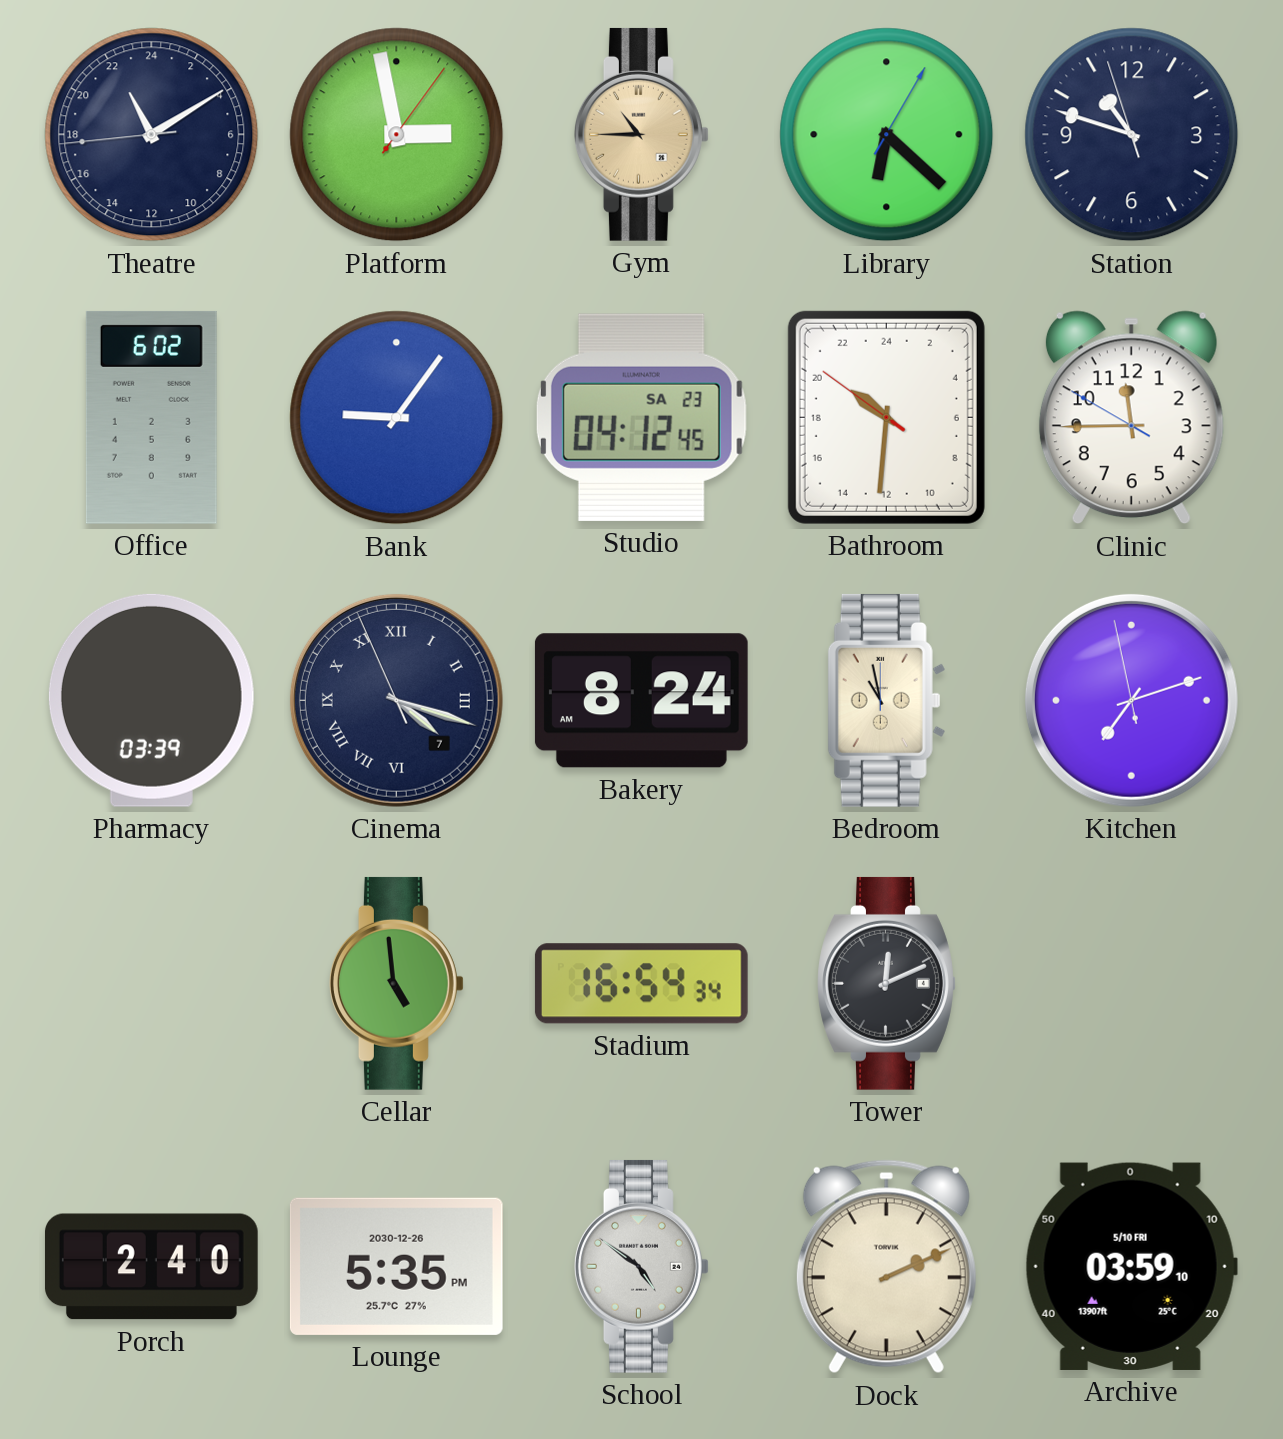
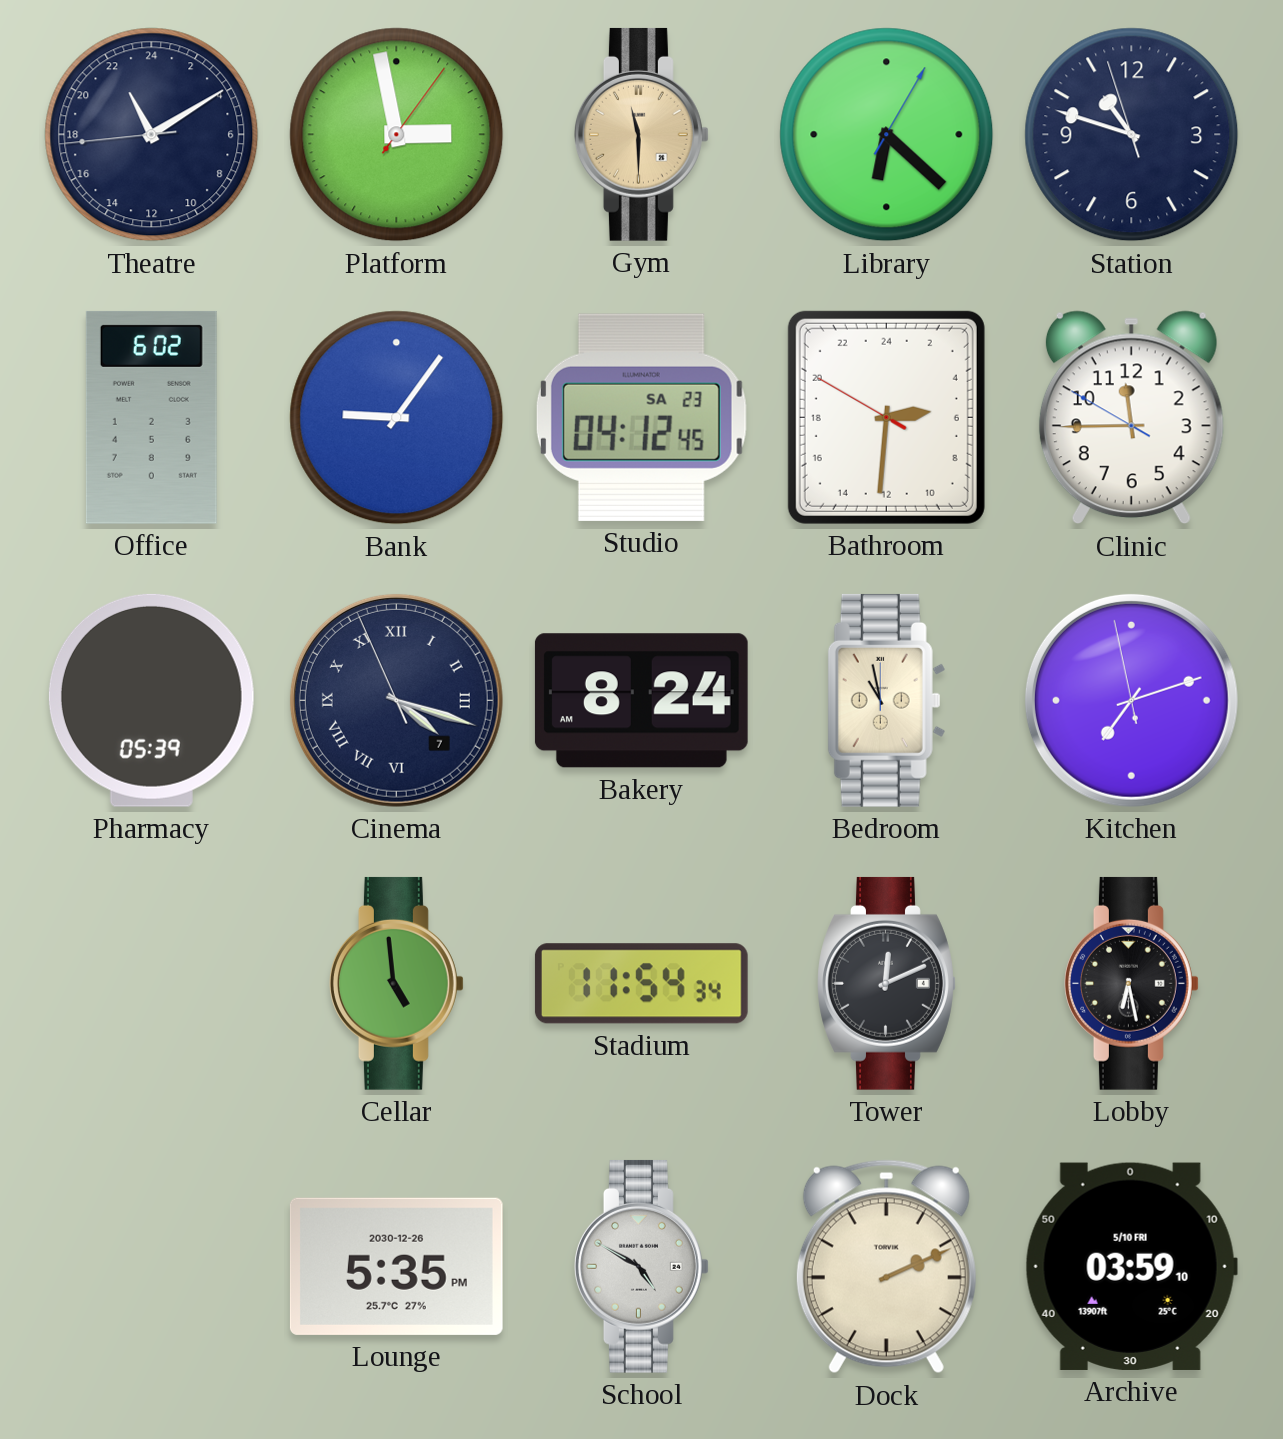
Gym: 10:45 -> 11:30
Bathroom: 20:30 -> 5:30
Pharmacy: 03:39 -> 05:39
Stadium: 16:54 -> 11:54
Lobby: none -> 6:28
Porch: 2:40 -> none
School: 4:51 -> 4:50
